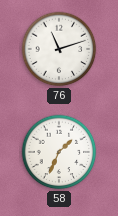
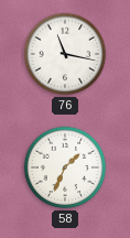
76: 11:12 -> 11:17
